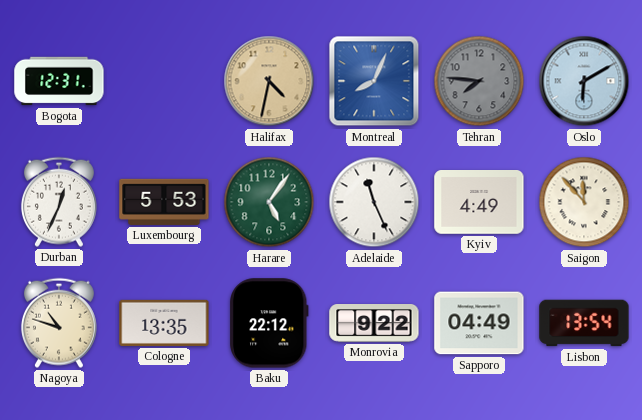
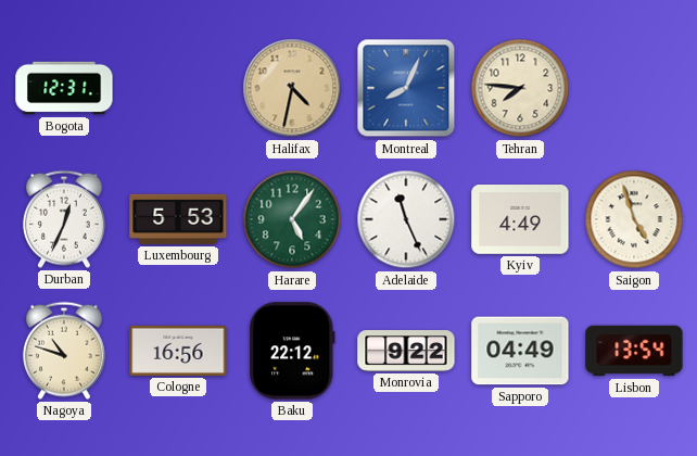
Tehran dial: grey -> cream
Oslo: 6:10 -> none
Saigon: 11:53 -> 4:57
Cologne: 13:35 -> 16:56
